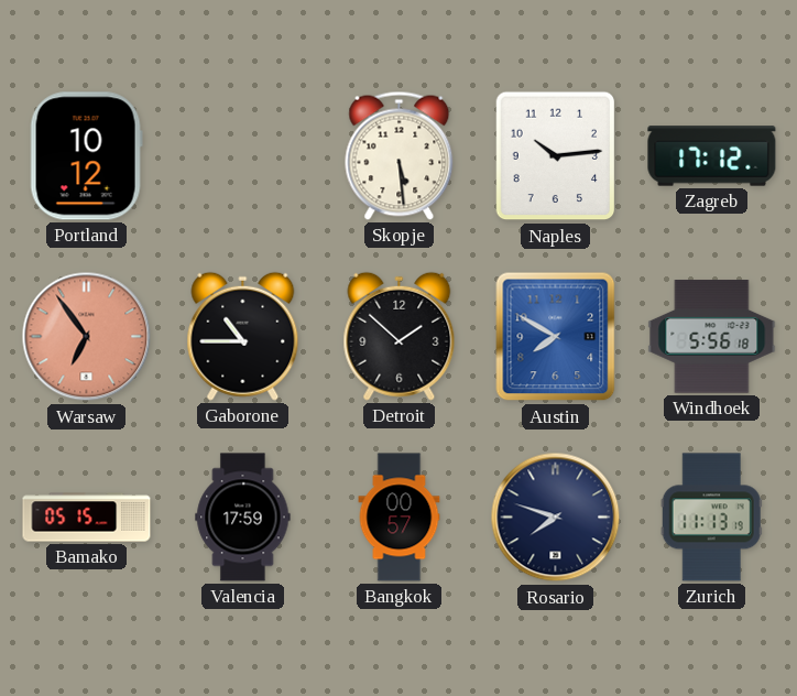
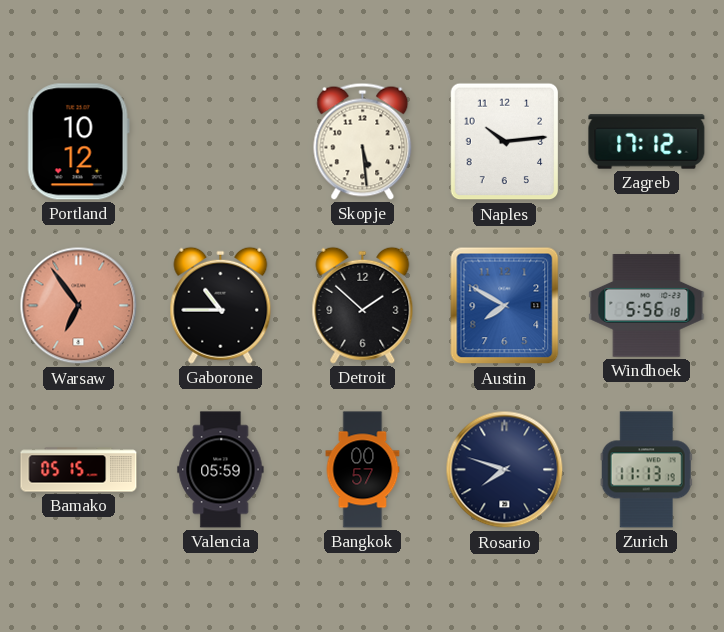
Valencia: 17:59 -> 05:59
